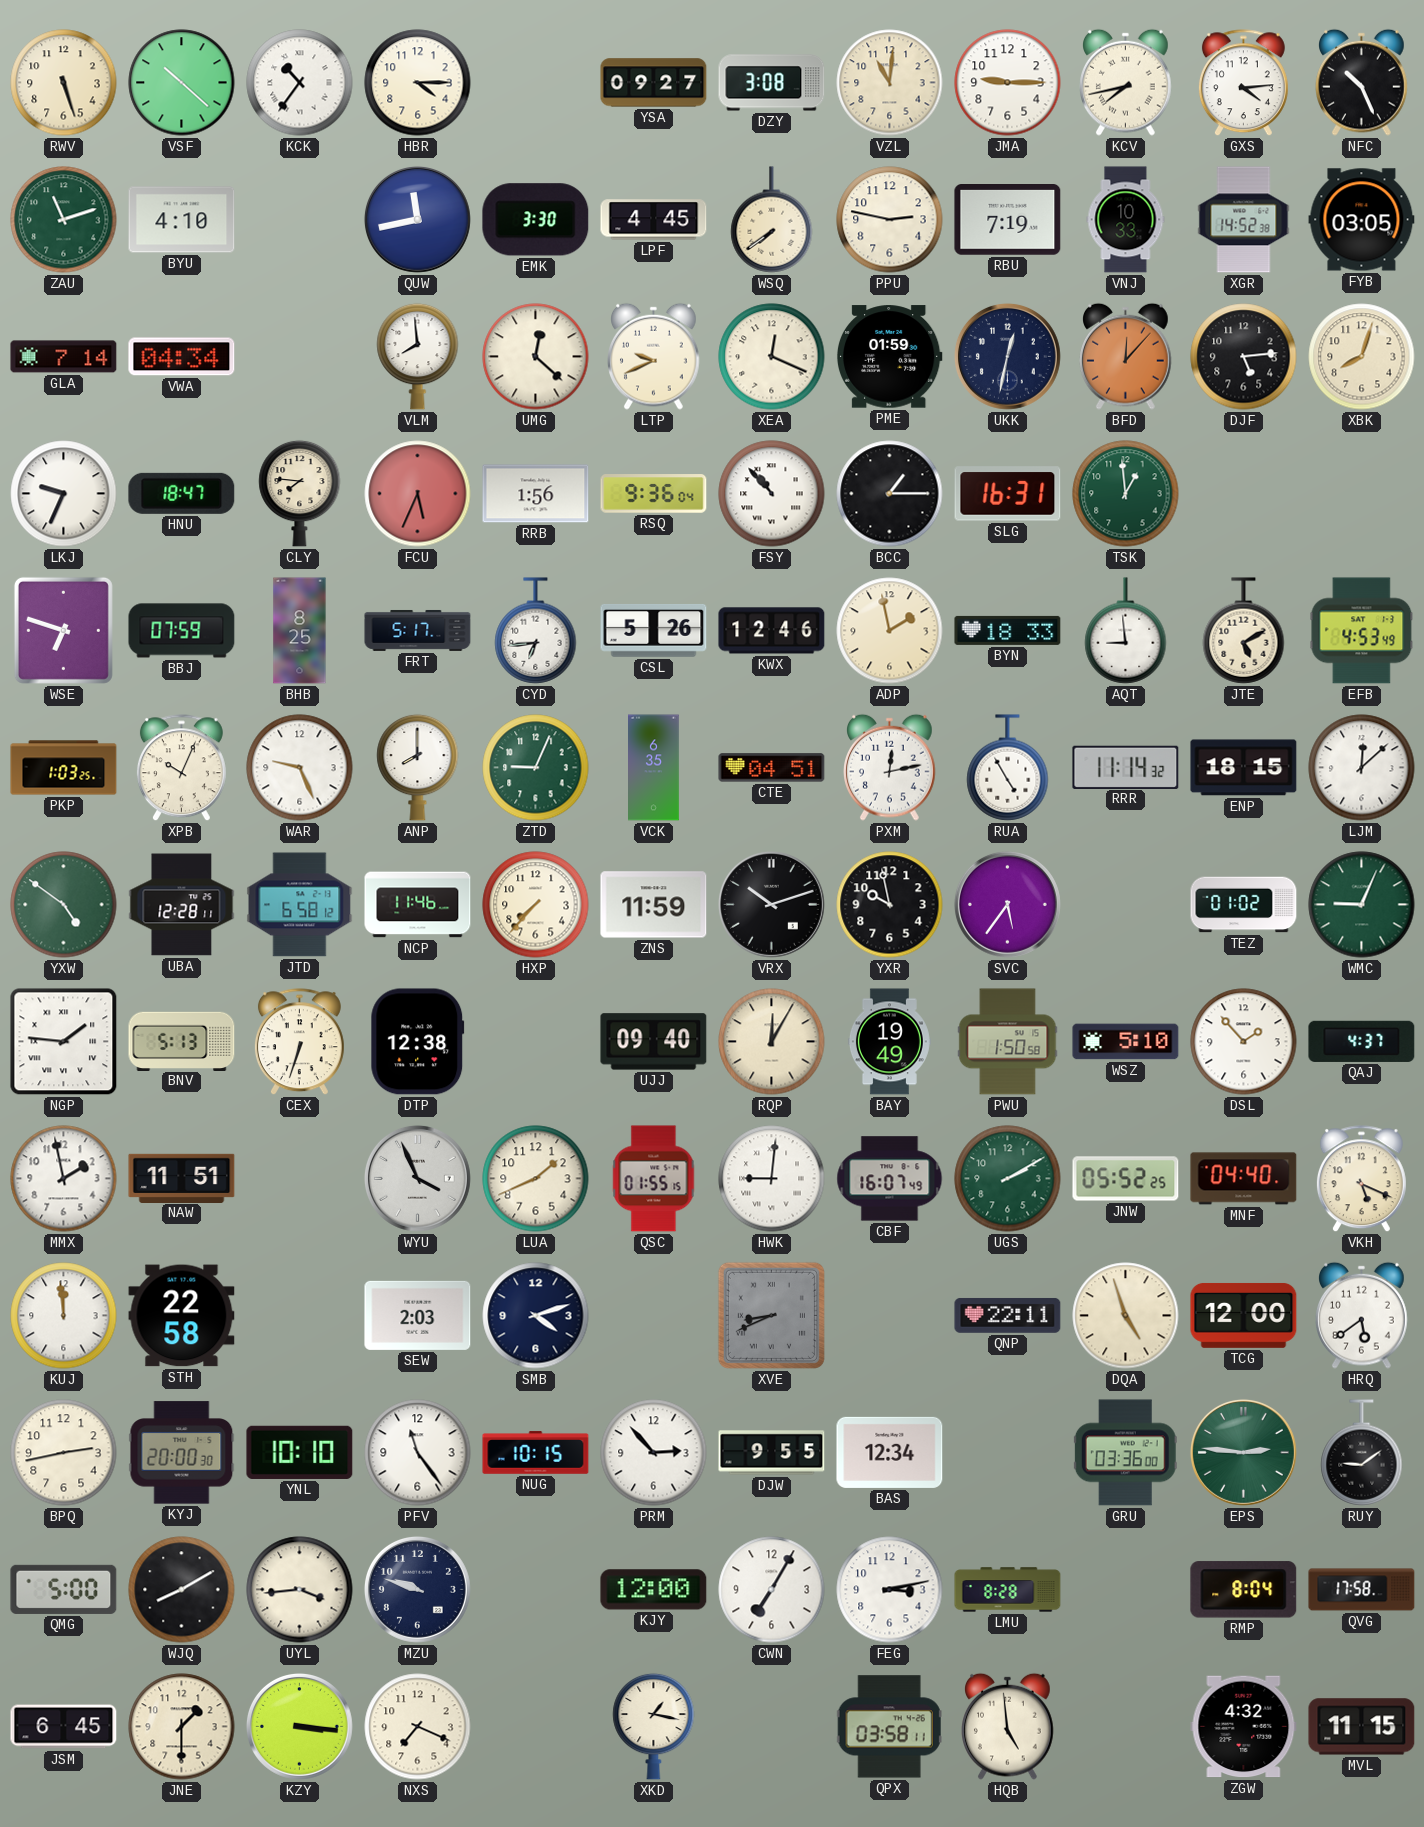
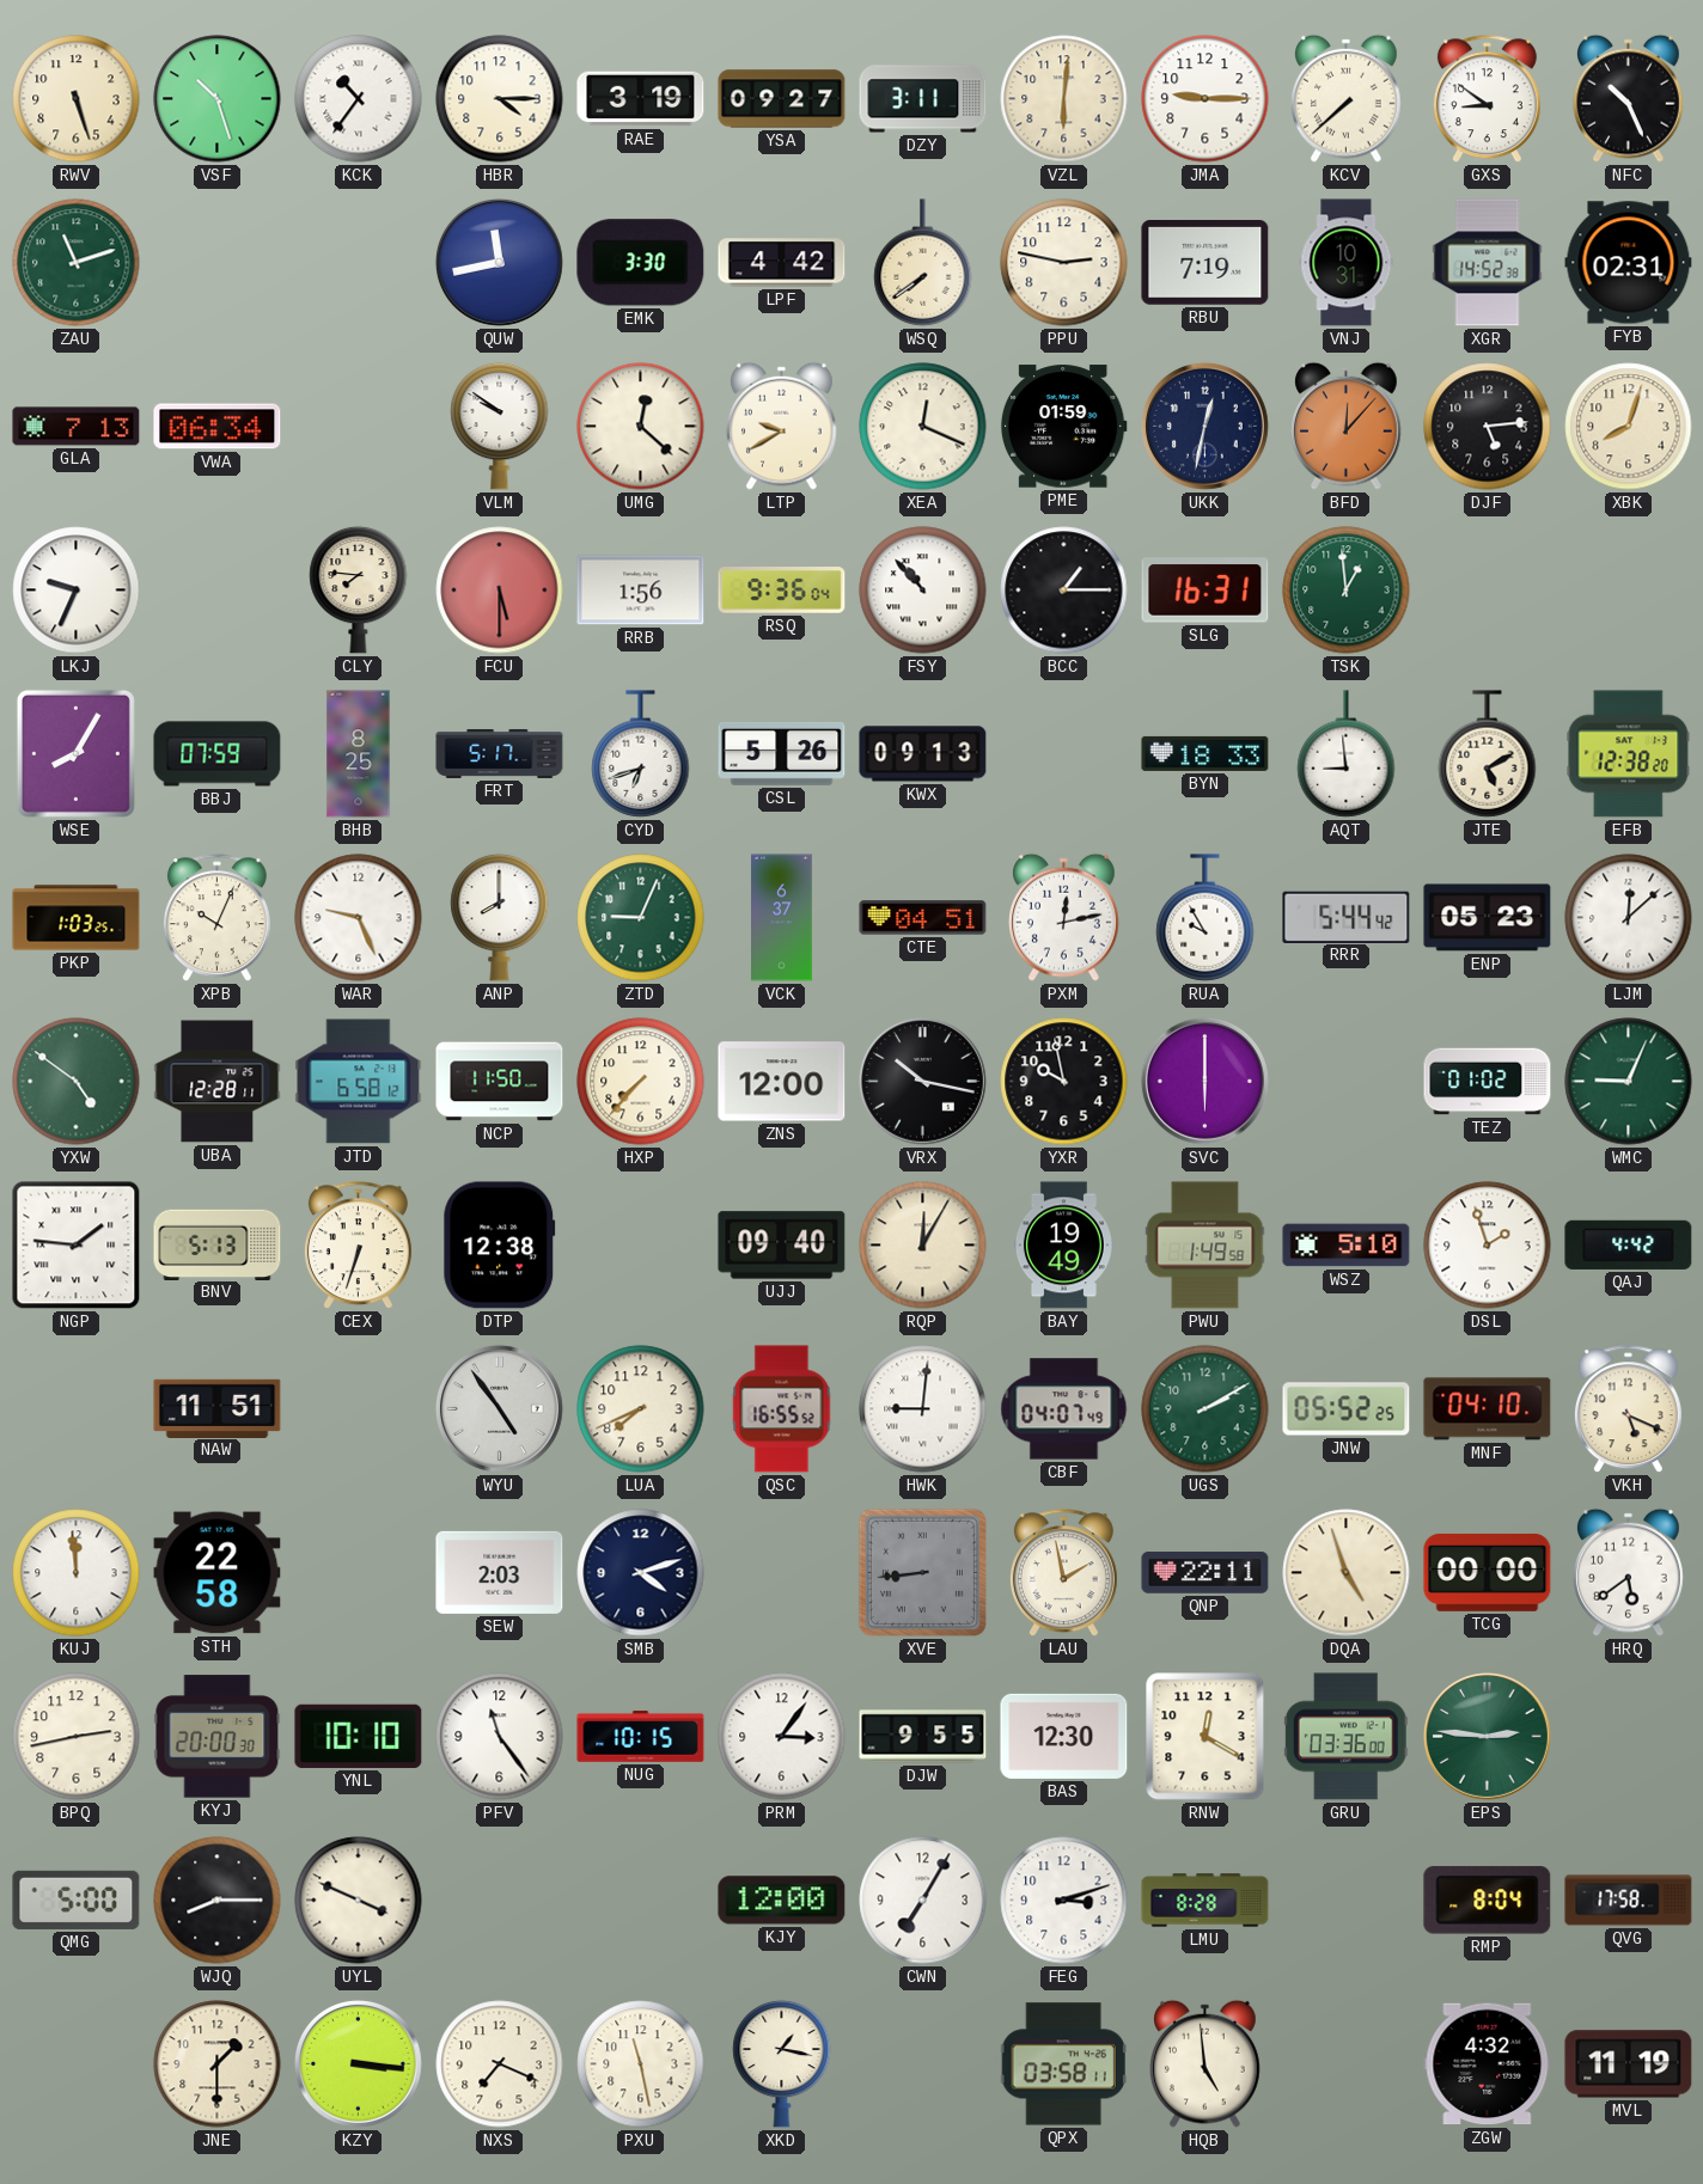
VSF: 10:22 -> 10:27
RAE: none -> 3:19
DZY: 3:08 -> 3:11
VZL: 11:01 -> 6:01
KCV: 7:43 -> 7:38
GXS: 4:14 -> 8:51
BYU: 4:10 -> none
LPF: 4:45 -> 4:42
VNJ: 10:33 -> 10:31
FYB: 03:05 -> 02:31
GLA: 7:14 -> 7:13
VWA: 04:34 -> 06:34
VLM: 7:59 -> 9:51
LTP: 9:41 -> 9:40
HNU: 18:47 -> none
FCU: 5:34 -> 5:30
WSE: 6:48 -> 8:05
CYD: 6:44 -> 6:42
KWX: 12:46 -> 09:13
ADP: 1:58 -> none
EFB: 4:53 -> 12:38
VCK: 6:35 -> 6:37
RUA: 4:55 -> 9:55
RRR: 11:14 -> 5:44
ENP: 18:15 -> 05:23
NCP: 11:46 -> 11:50
ZNS: 11:59 -> 12:00
VRX: 10:12 -> 10:17
SVC: 5:36 -> 6:00
PWU: 1:50 -> 1:49
DSL: 1:53 -> 1:57
QAJ: 4:37 -> 4:42
MMX: 1:58 -> none
WYU: 3:56 -> 4:54
LUA: 1:41 -> 7:41
QSC: 01:55 -> 16:55
CBF: 16:07 -> 04:07
MNF: 04:40 -> 04:10
XVE: 8:41 -> 8:44
LAU: none -> 1:58
TCG: 12:00 -> 00:00
PRM: 2:53 -> 3:06
BAS: 12:34 -> 12:30
RNW: none -> 12:20
RUY: 9:09 -> none
WJQ: 8:10 -> 8:15
UYL: 3:44 -> 3:49
MZU: 9:48 -> none
FEG: 3:13 -> 3:12
JSM: 6:45 -> none
PXU: none -> 11:28
MVL: 11:15 -> 11:19
